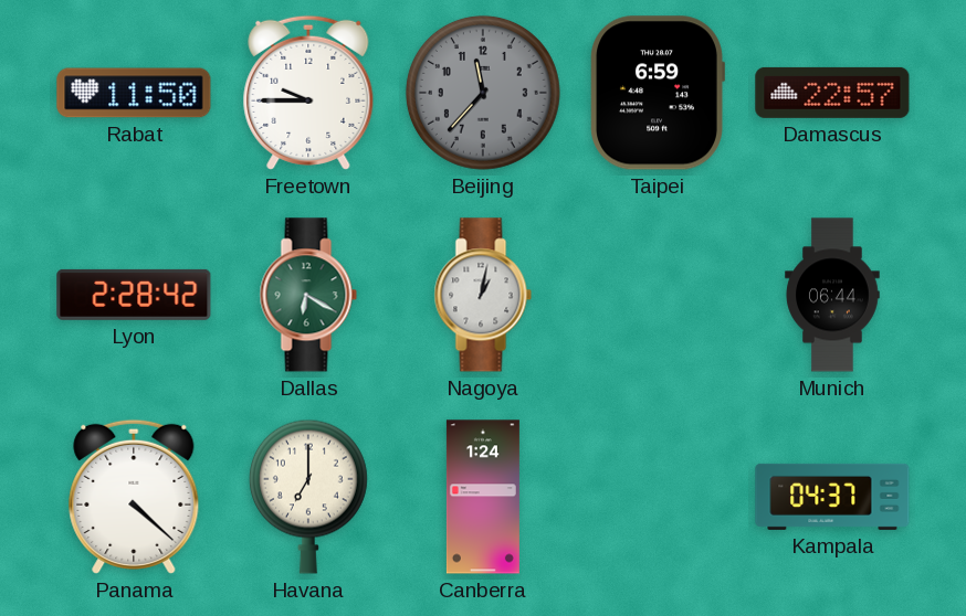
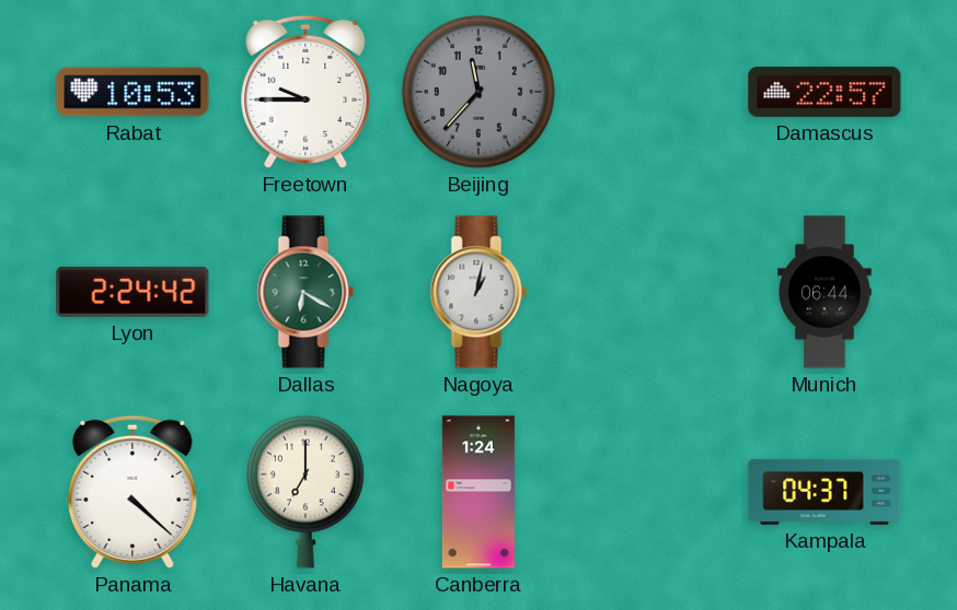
Rabat: 11:50 -> 10:53
Taipei: 6:59 -> none
Lyon: 2:28 -> 2:24
